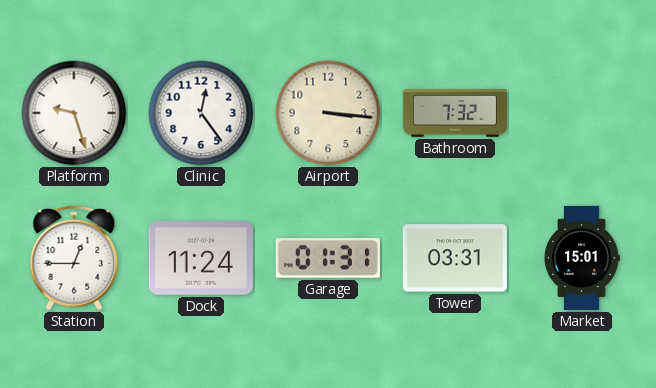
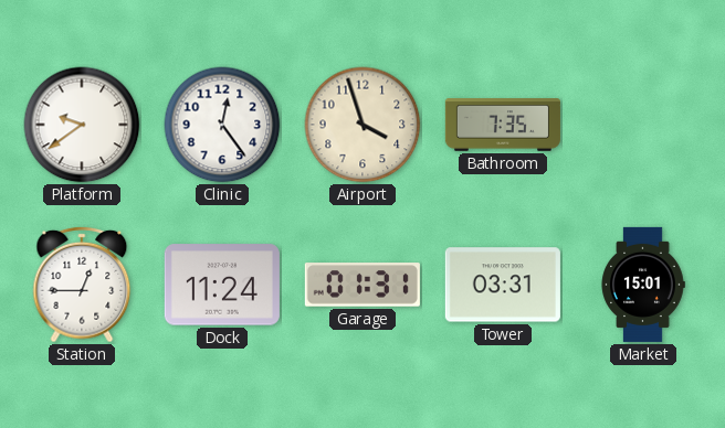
Platform: 9:27 -> 9:39
Airport: 3:16 -> 3:57
Bathroom: 7:32 -> 7:35
